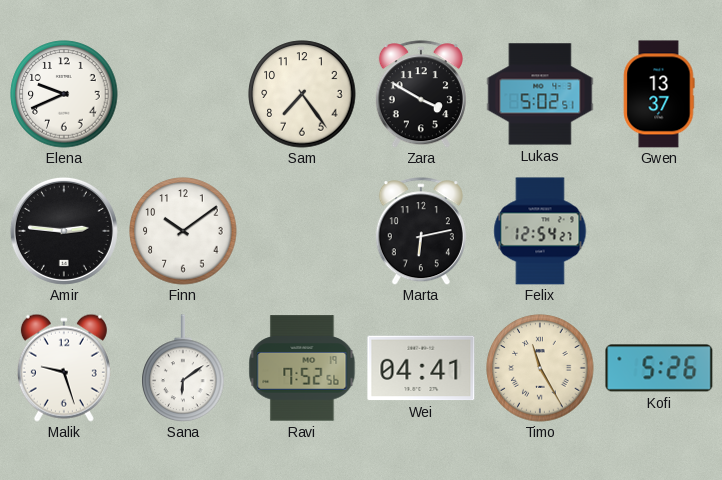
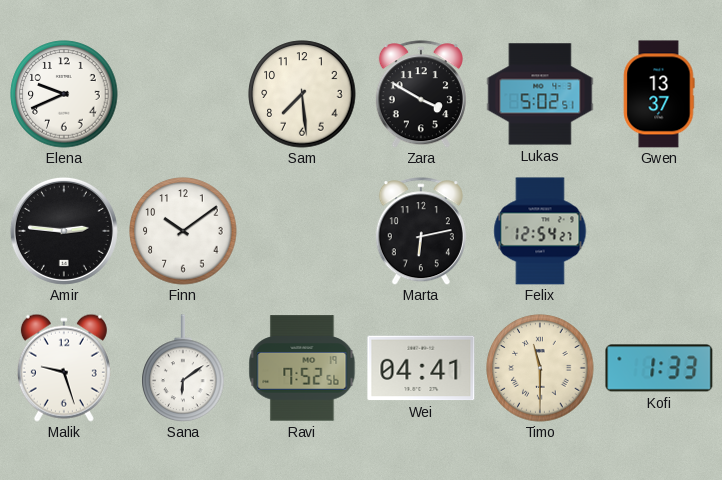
Sam: 7:24 -> 7:29
Timo: 11:25 -> 11:30
Kofi: 5:26 -> 1:33
